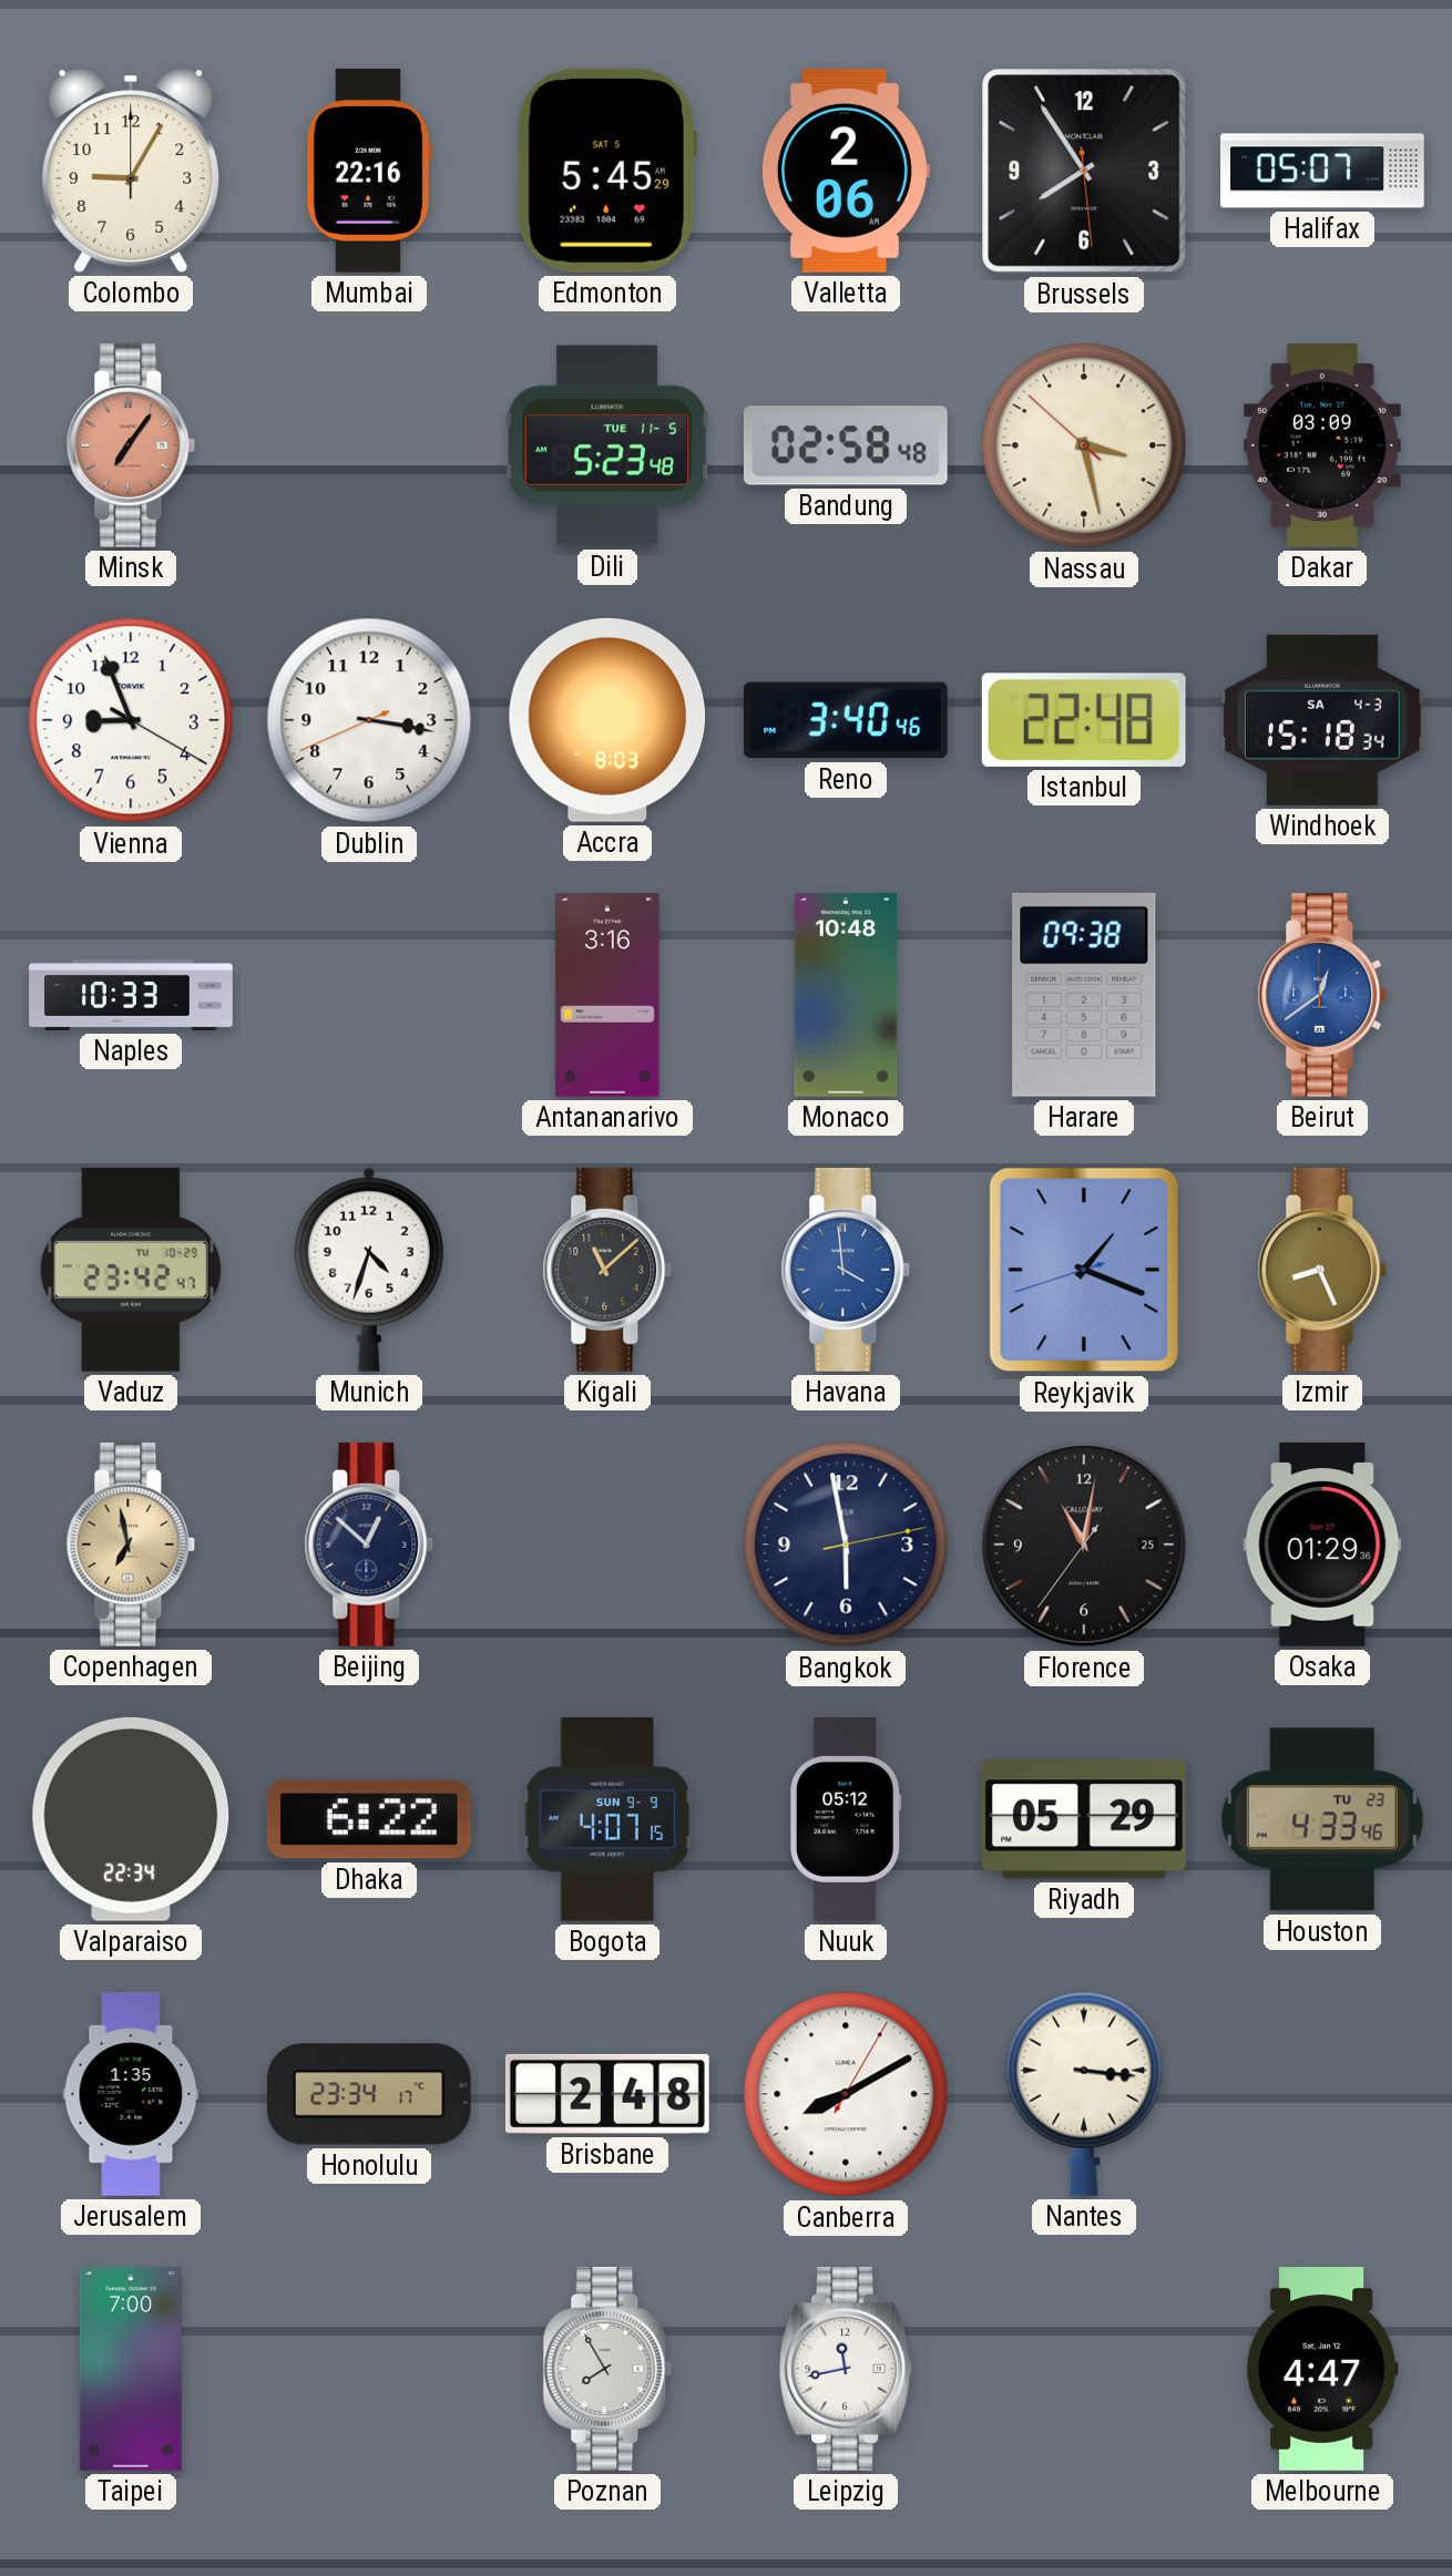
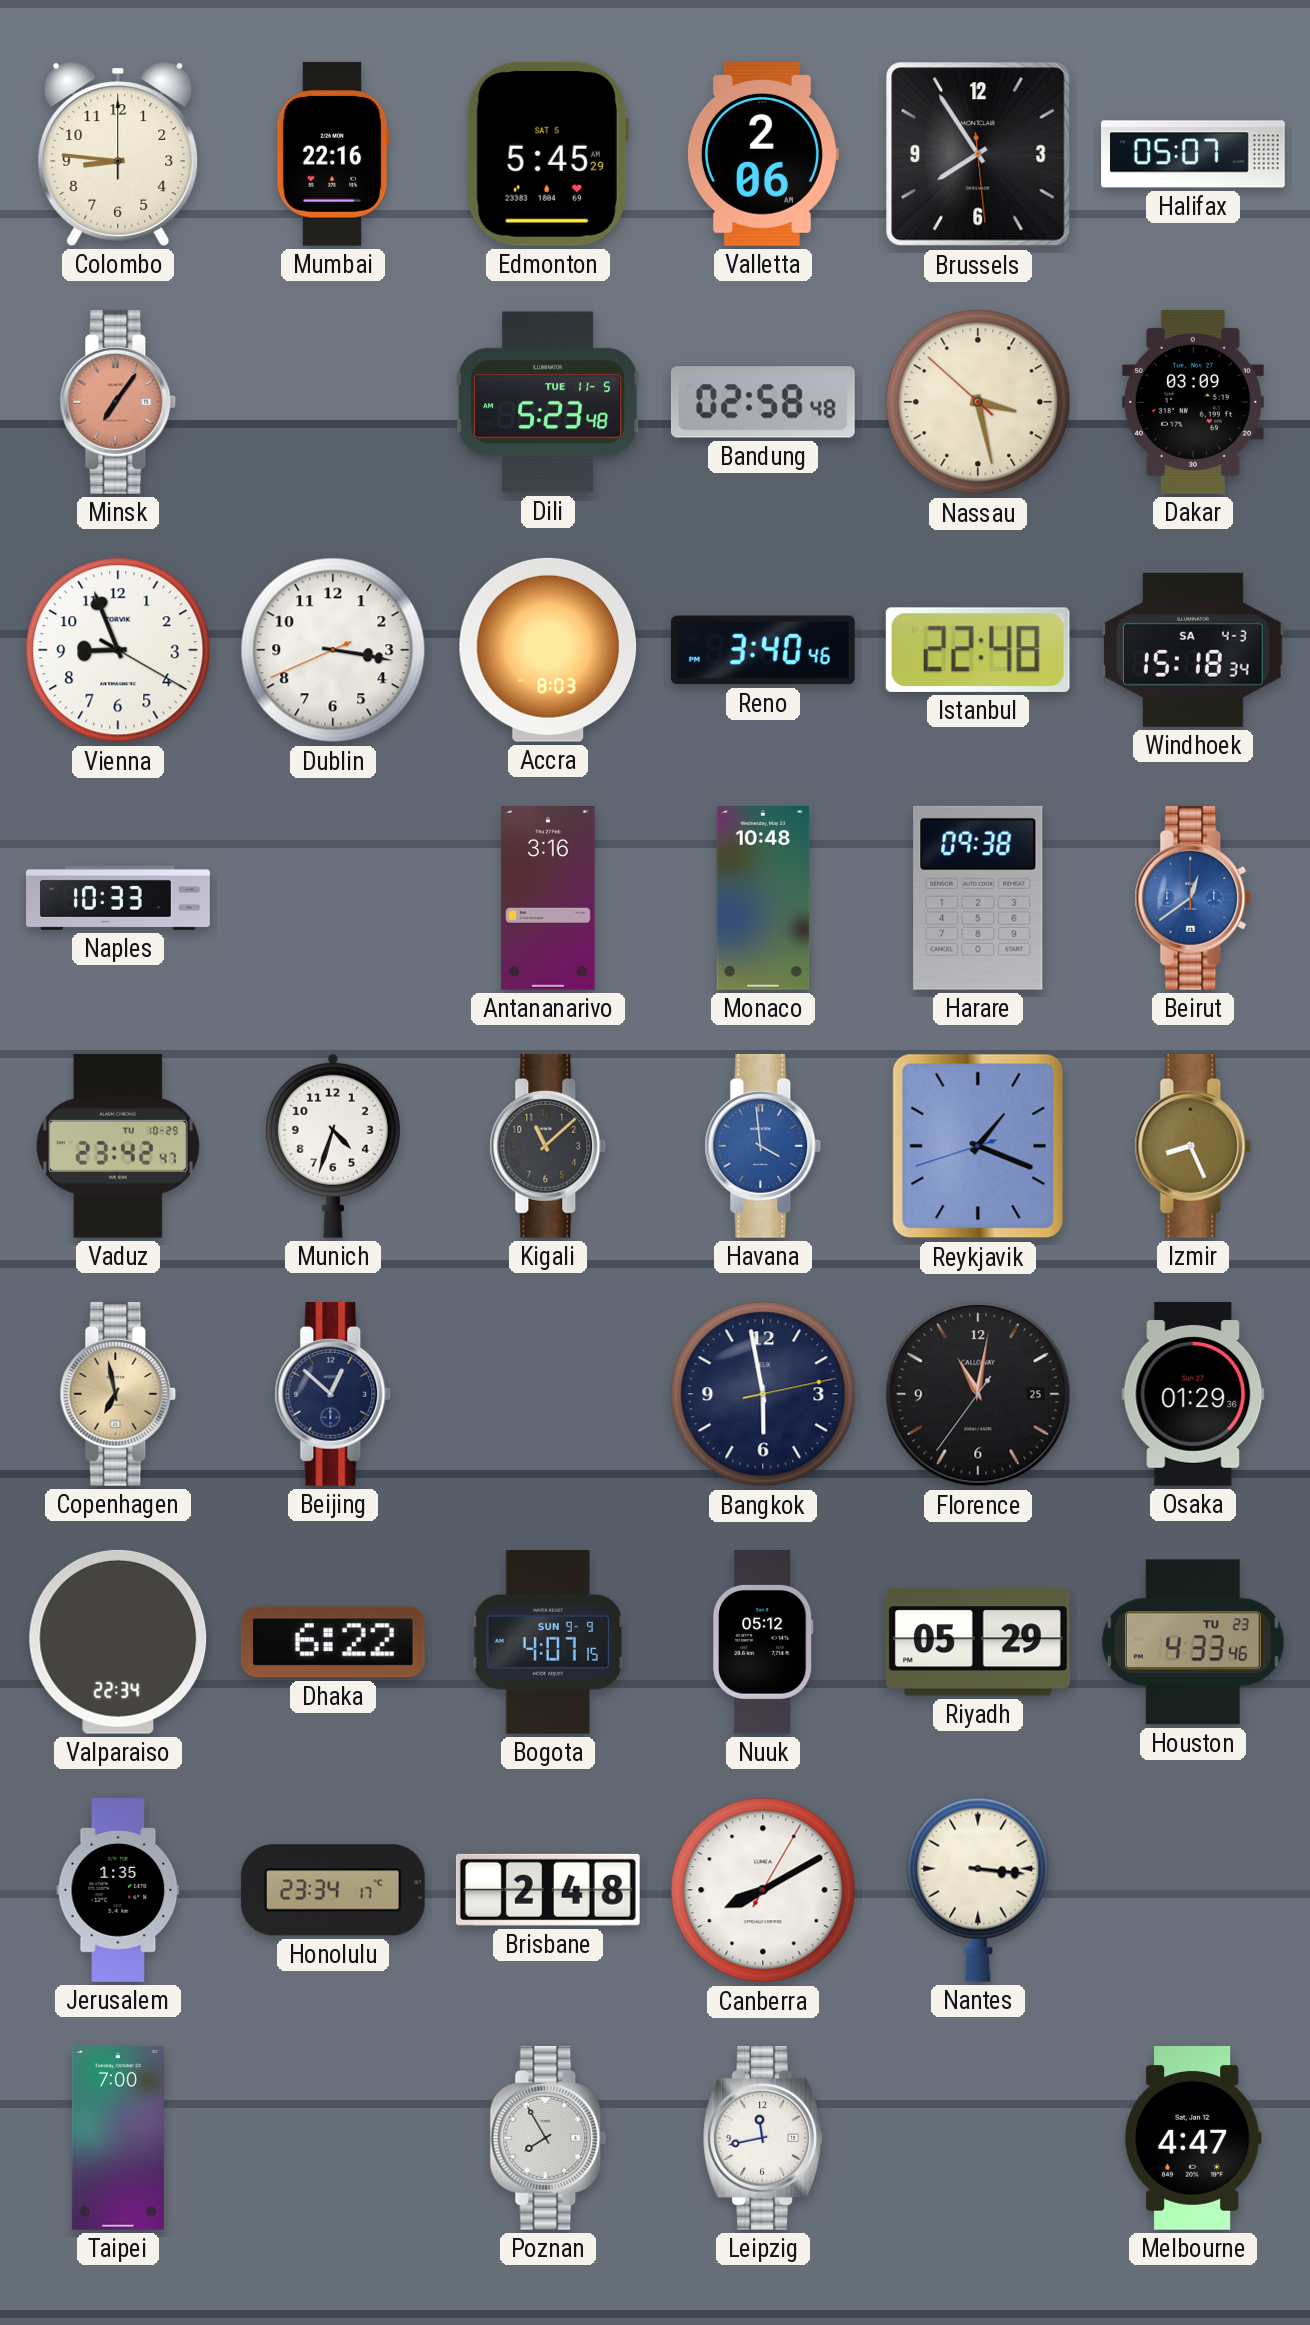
Colombo: 9:05 -> 8:46
